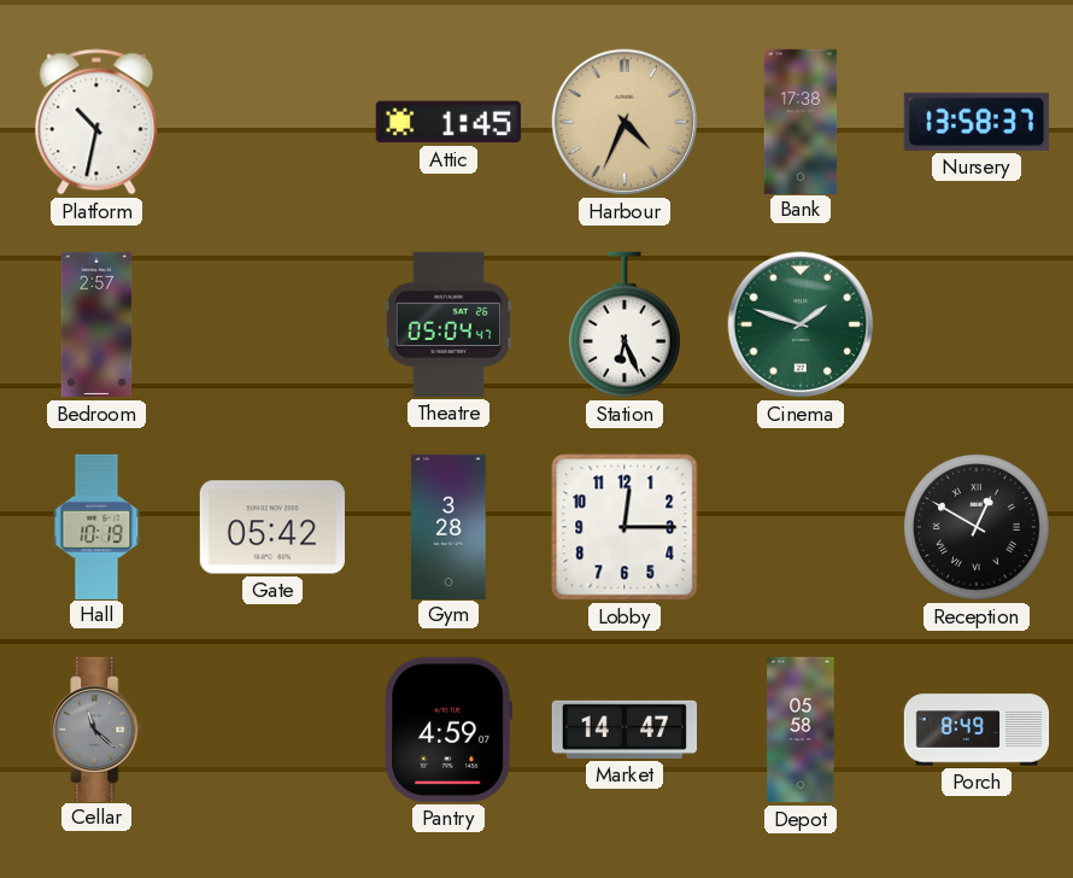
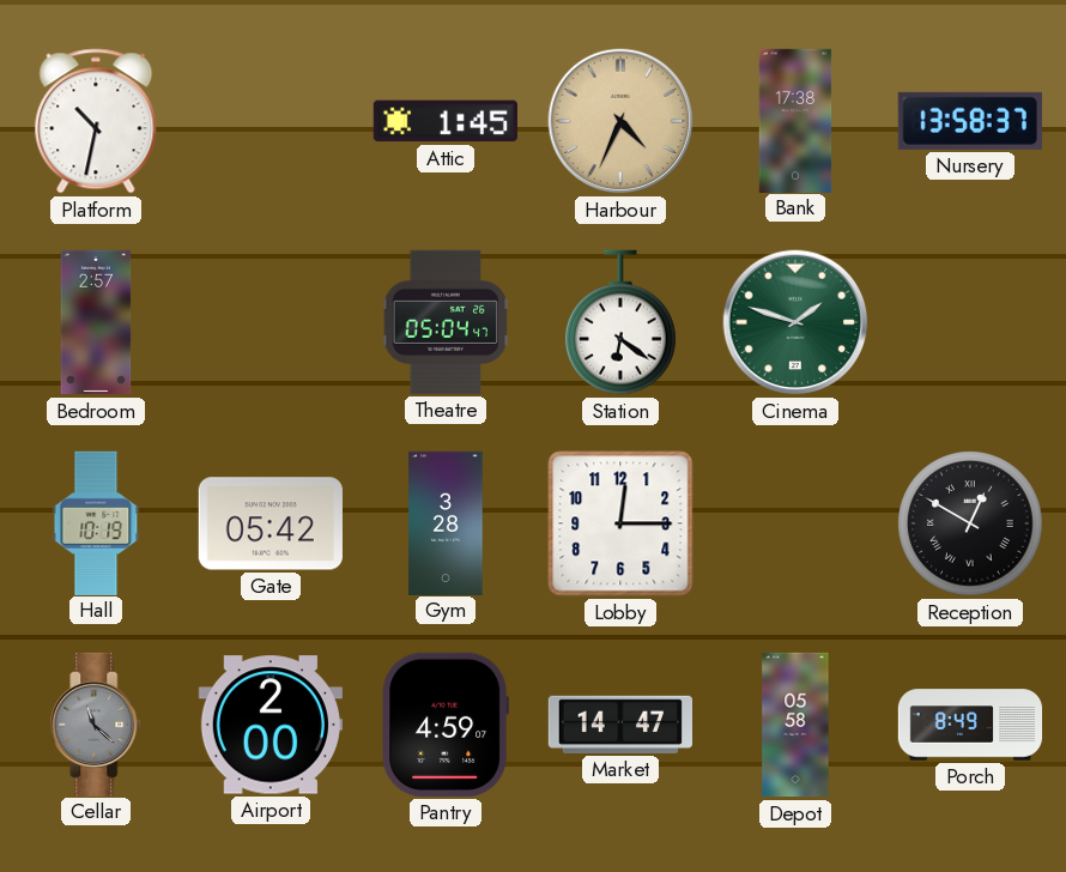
Station: 6:26 -> 6:21
Airport: none -> 2:00
